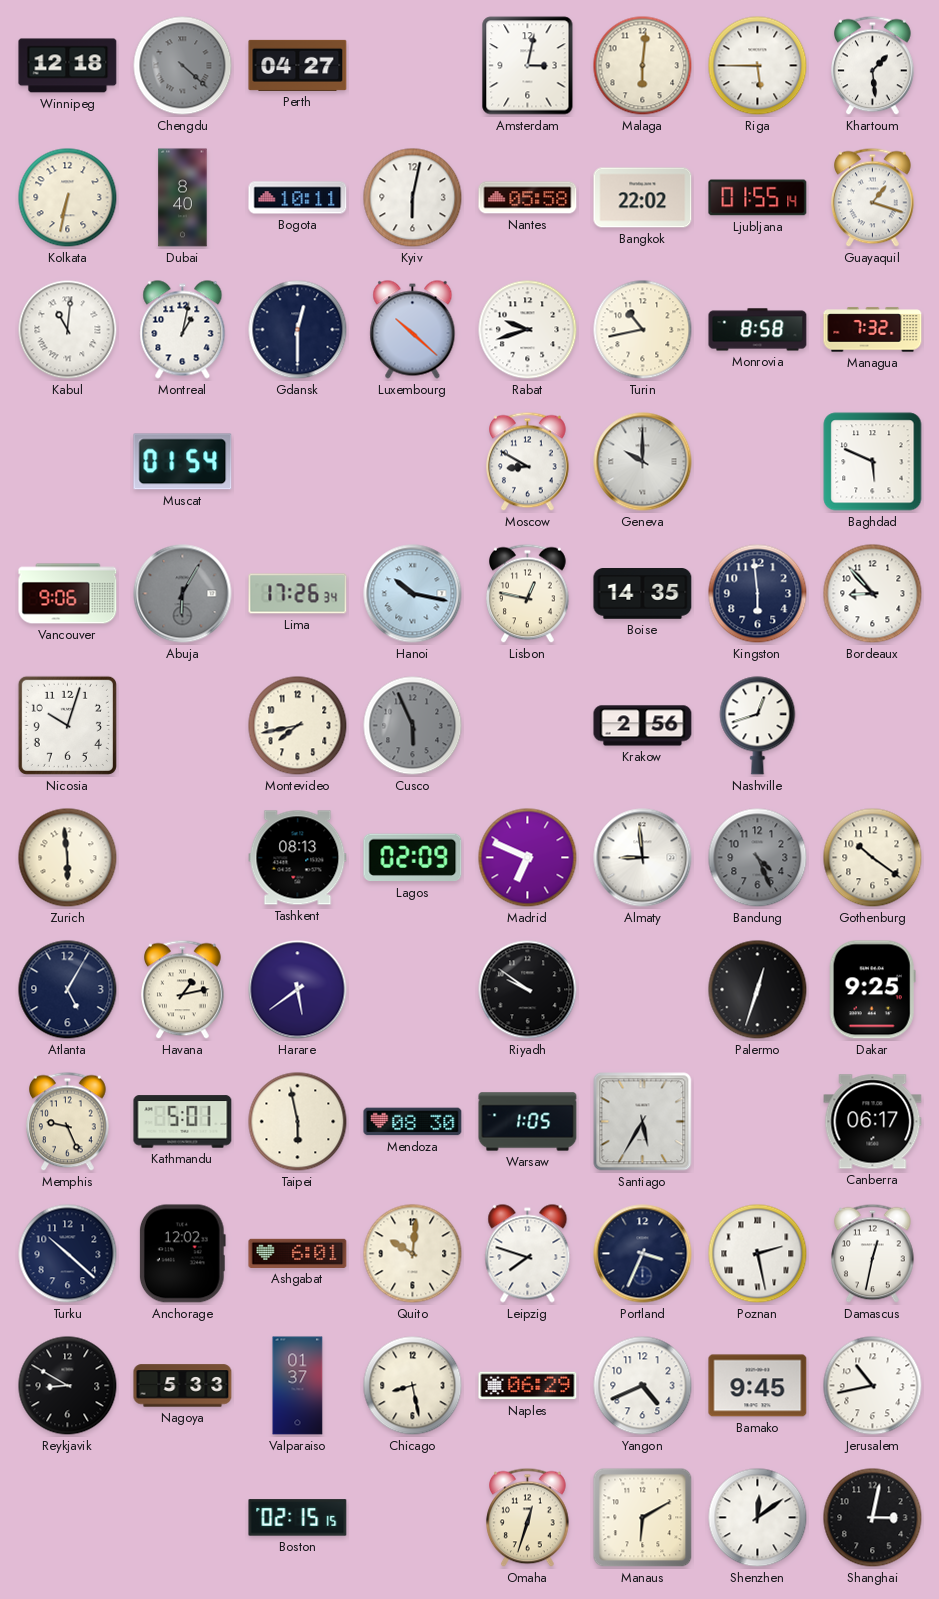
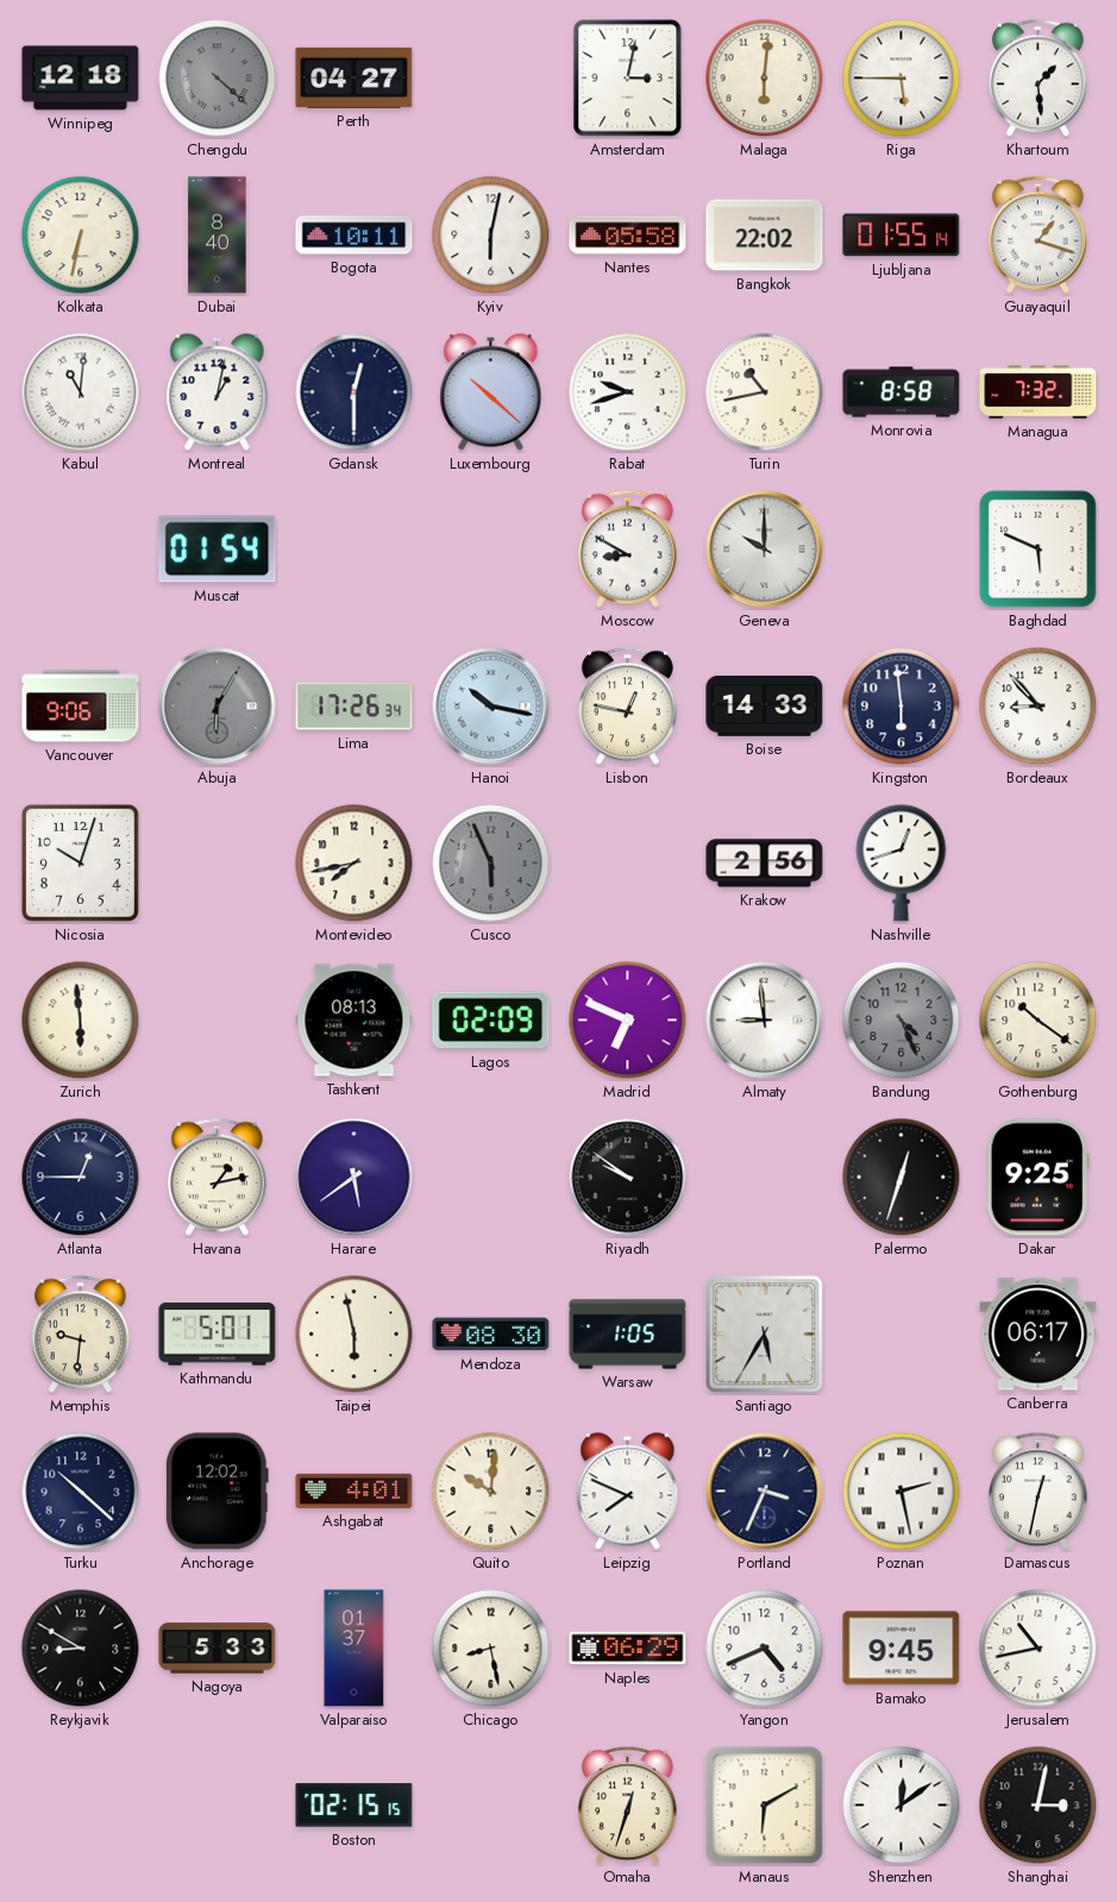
Boise: 14:35 -> 14:33
Atlanta: 5:05 -> 12:45
Memphis: 9:26 -> 9:31
Ashgabat: 6:01 -> 4:01
Leipzig: 7:48 -> 7:49
